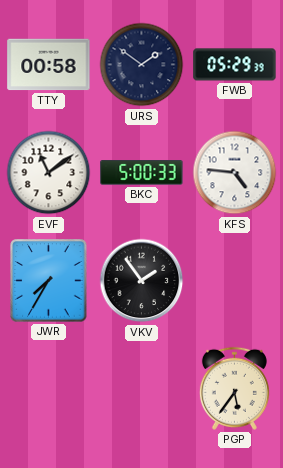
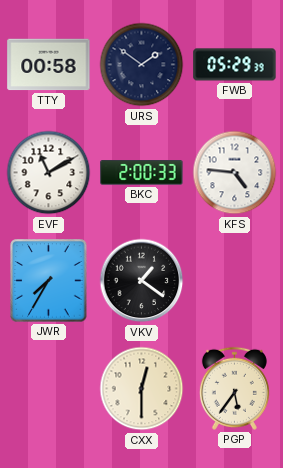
EVF: 11:09 -> 11:10
BKC: 5:00 -> 2:00
VKV: 1:54 -> 1:21
CXX: none -> 12:30
